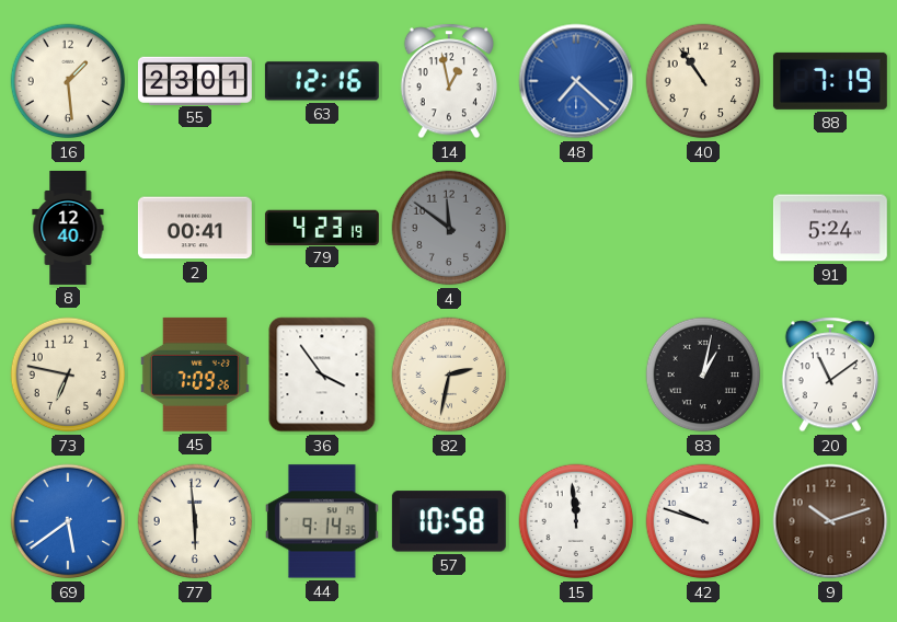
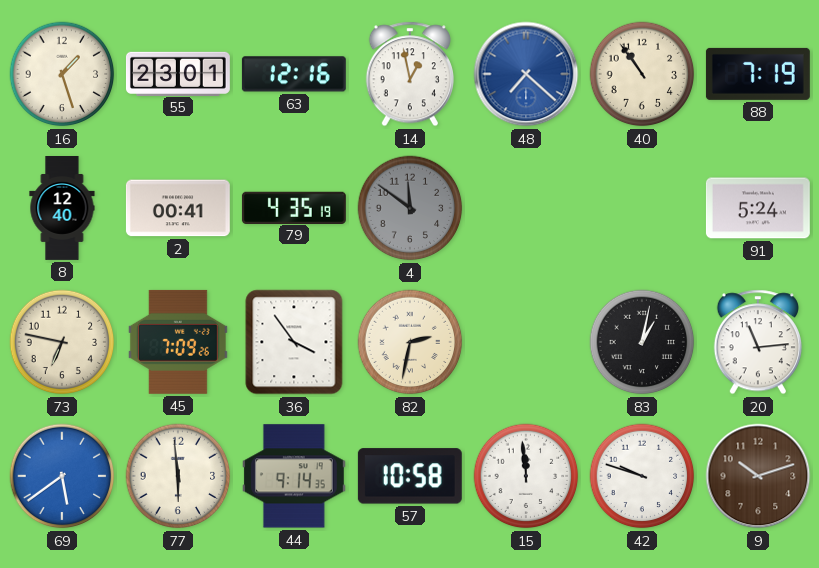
16: 1:29 -> 1:27
79: 4:23 -> 4:35
20: 11:09 -> 11:14
